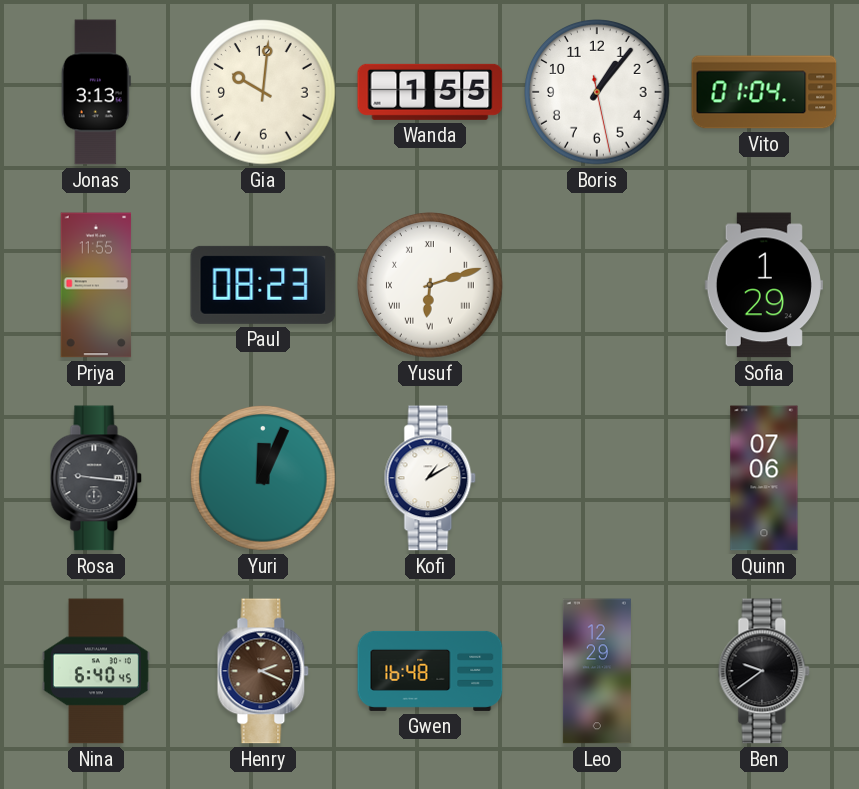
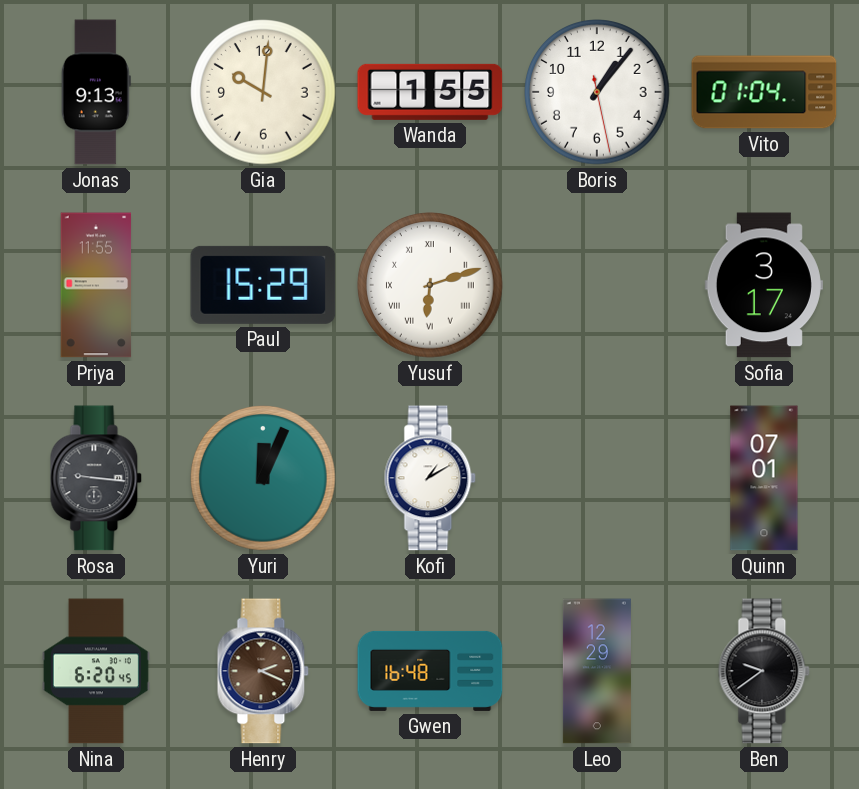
Jonas: 3:13 -> 9:13
Paul: 08:23 -> 15:29
Sofia: 1:29 -> 3:17
Quinn: 07:06 -> 07:01
Nina: 6:40 -> 6:20
